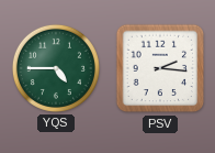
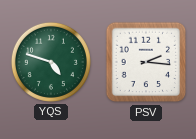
YQS: 4:45 -> 4:48
